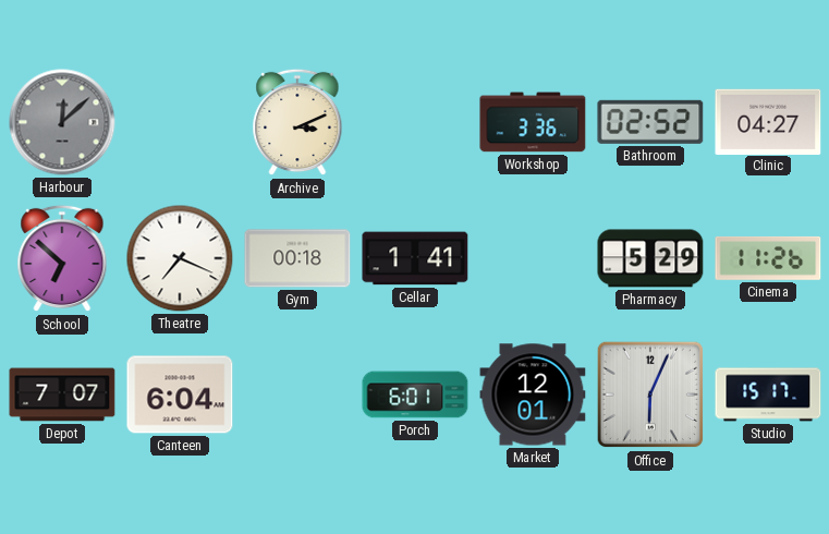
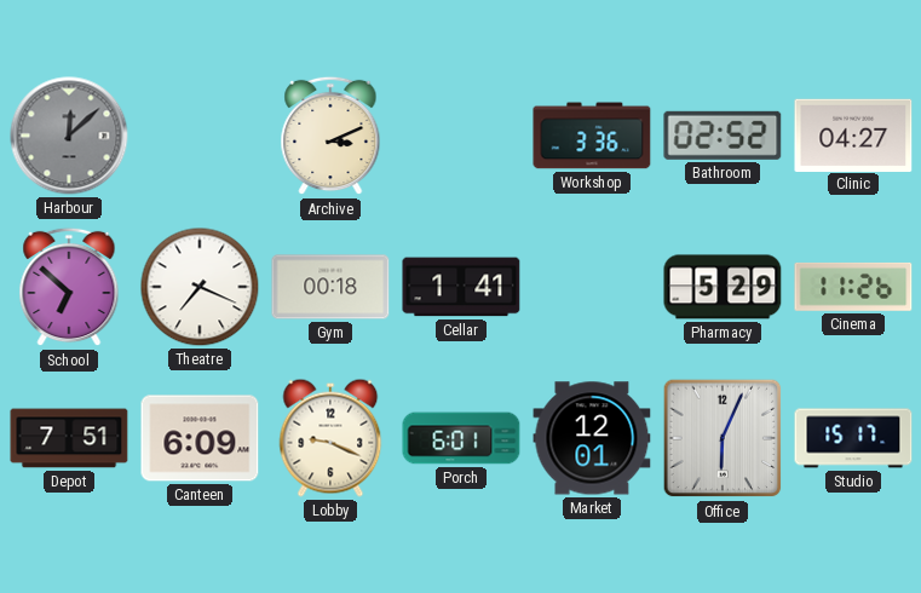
Depot: 7:07 -> 7:51
Canteen: 6:04 -> 6:09
Lobby: none -> 9:19
